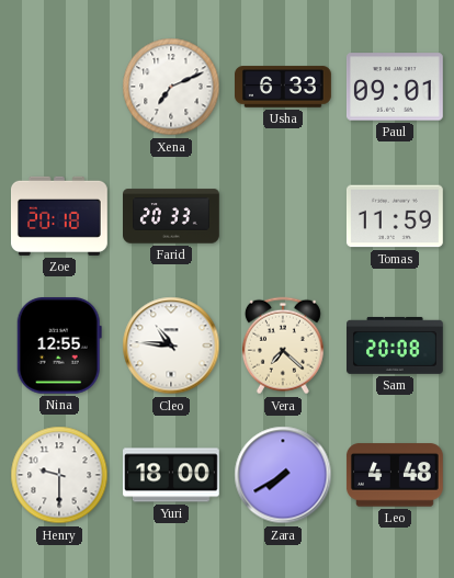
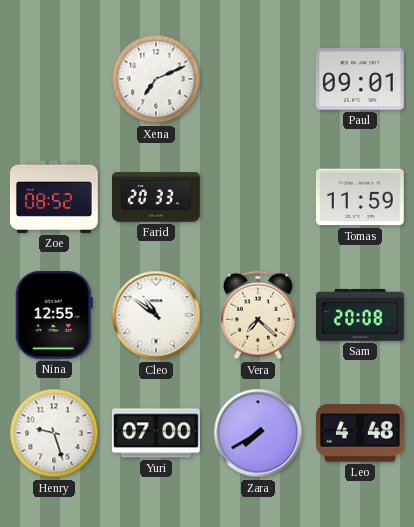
Usha: 6:33 -> none
Zoe: 20:18 -> 08:52
Cleo: 10:46 -> 10:51
Henry: 9:30 -> 9:27
Yuri: 18:00 -> 07:00
